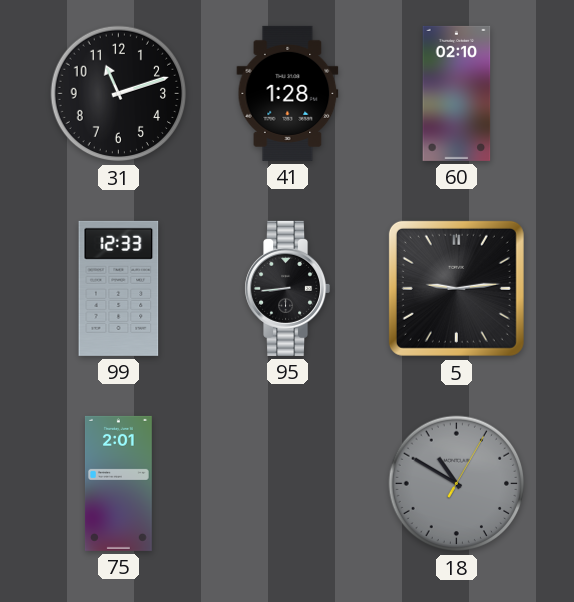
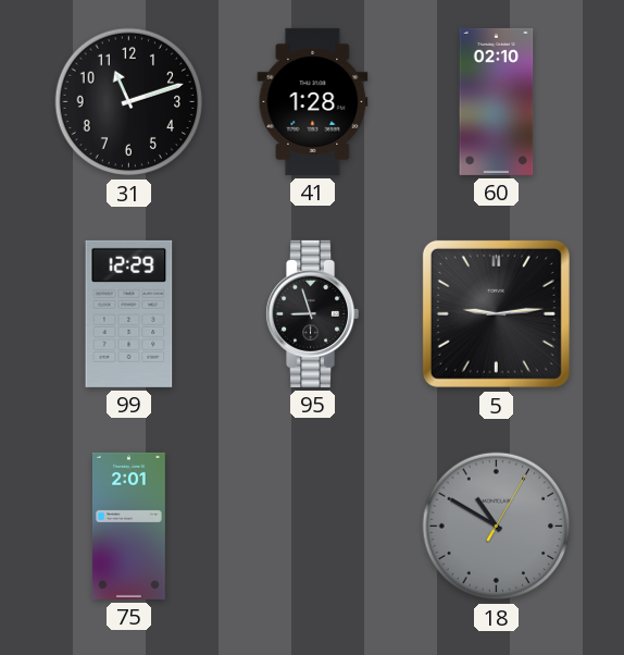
99: 12:33 -> 12:29
95: 8:44 -> 8:57
